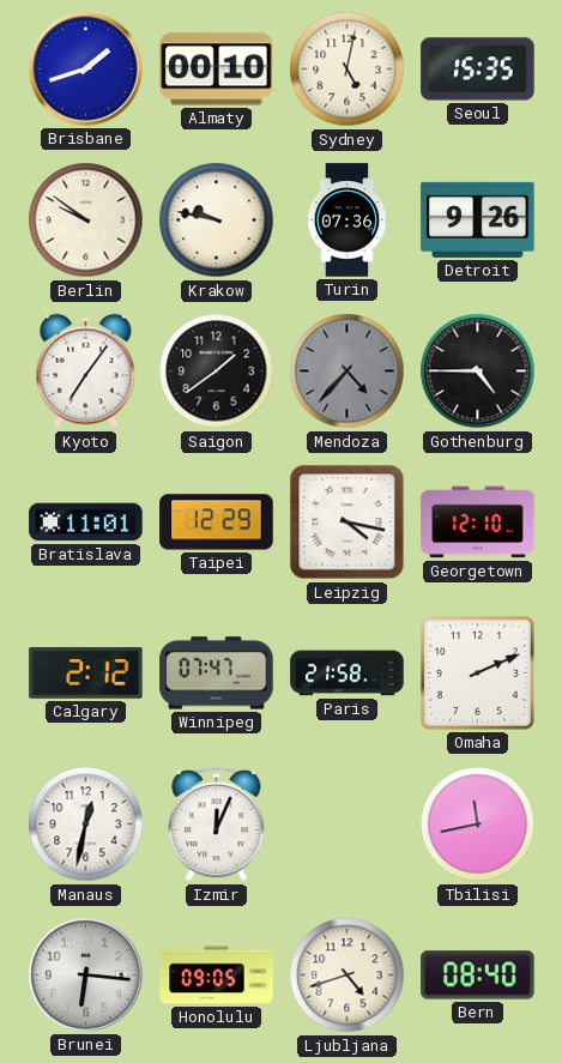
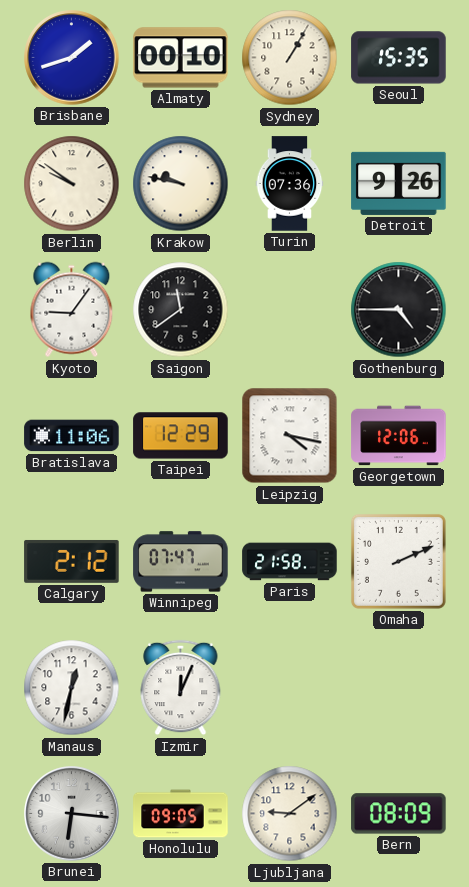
Sydney: 5:02 -> 1:05
Kyoto: 7:06 -> 9:06
Saigon: 1:39 -> 11:39
Mendoza: 4:37 -> none
Bratislava: 11:01 -> 11:06
Georgetown: 12:10 -> 12:06
Tbilisi: 11:43 -> none
Ljubljana: 4:42 -> 9:09
Bern: 08:40 -> 08:09
